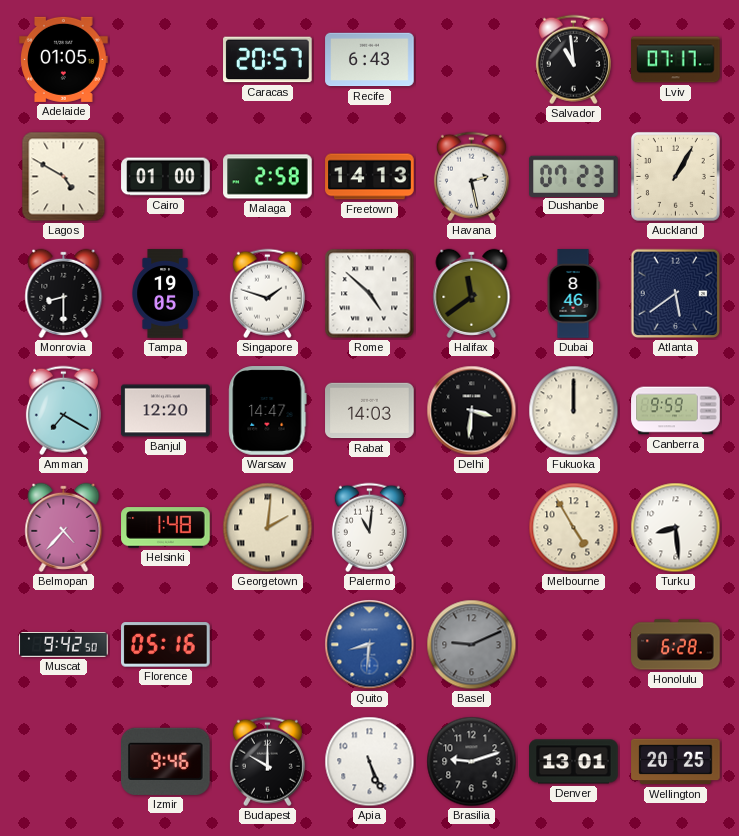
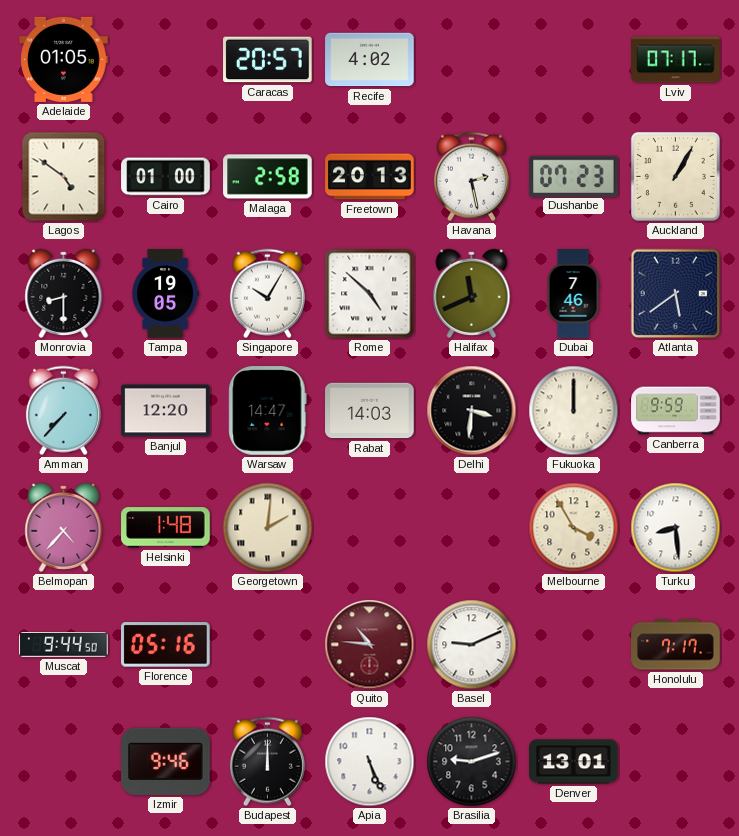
Recife: 6:43 -> 4:02
Salvador: 10:59 -> none
Lagos: 4:50 -> 4:51
Freetown: 14:13 -> 20:13
Singapore: 1:48 -> 10:05
Halifax: 11:39 -> 11:41
Dubai: 8:46 -> 7:46
Amman: 7:20 -> 7:37
Palermo: 11:01 -> none
Melbourne: 4:55 -> 3:55
Muscat: 9:42 -> 9:44
Quito: 8:31 -> 10:46
Quito dial: blue -> burgundy
Basel dial: grey -> white
Honolulu: 6:28 -> 7:17
Budapest: 10:00 -> 12:00
Wellington: 20:25 -> none
